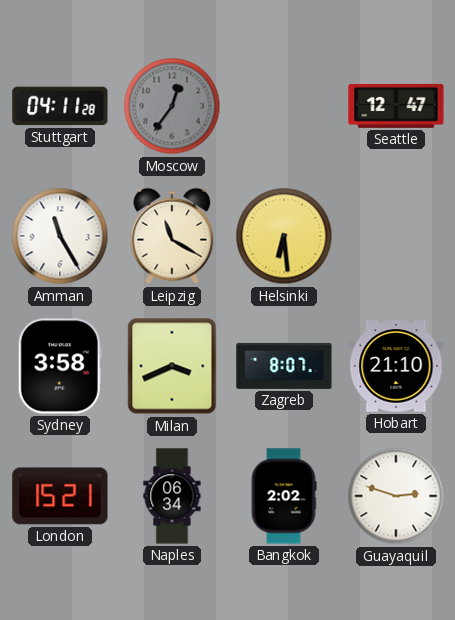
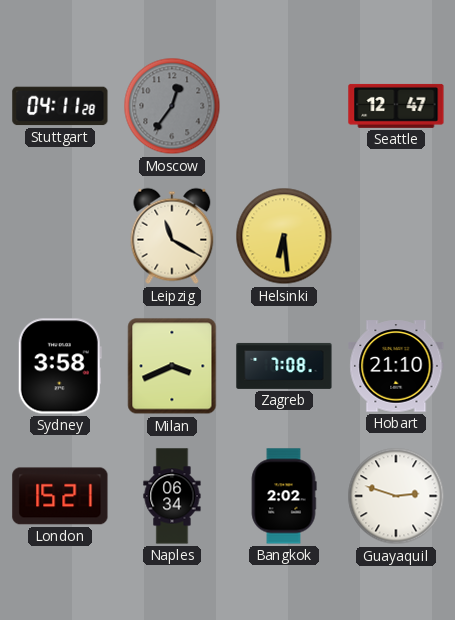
Amman: 11:25 -> none
Zagreb: 8:07 -> 7:08
